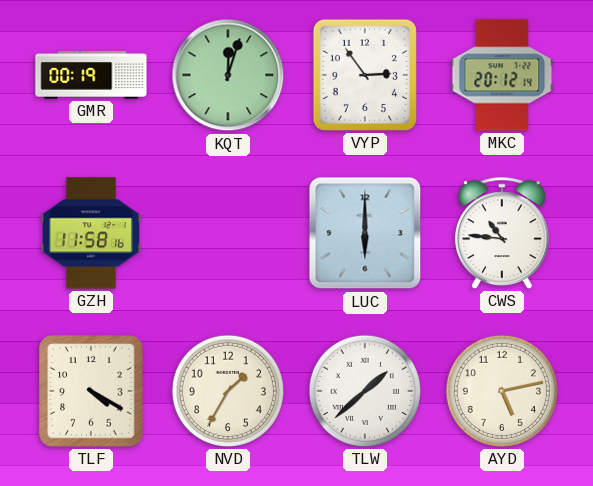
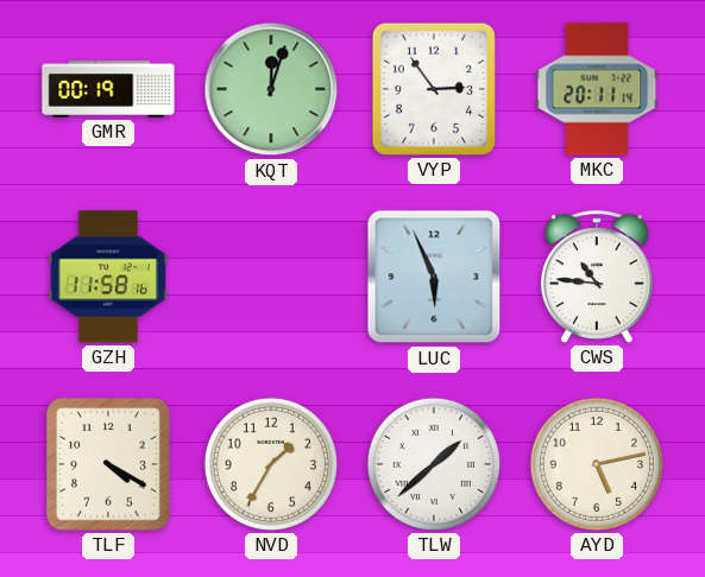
MKC: 20:12 -> 20:11
LUC: 6:00 -> 5:56
